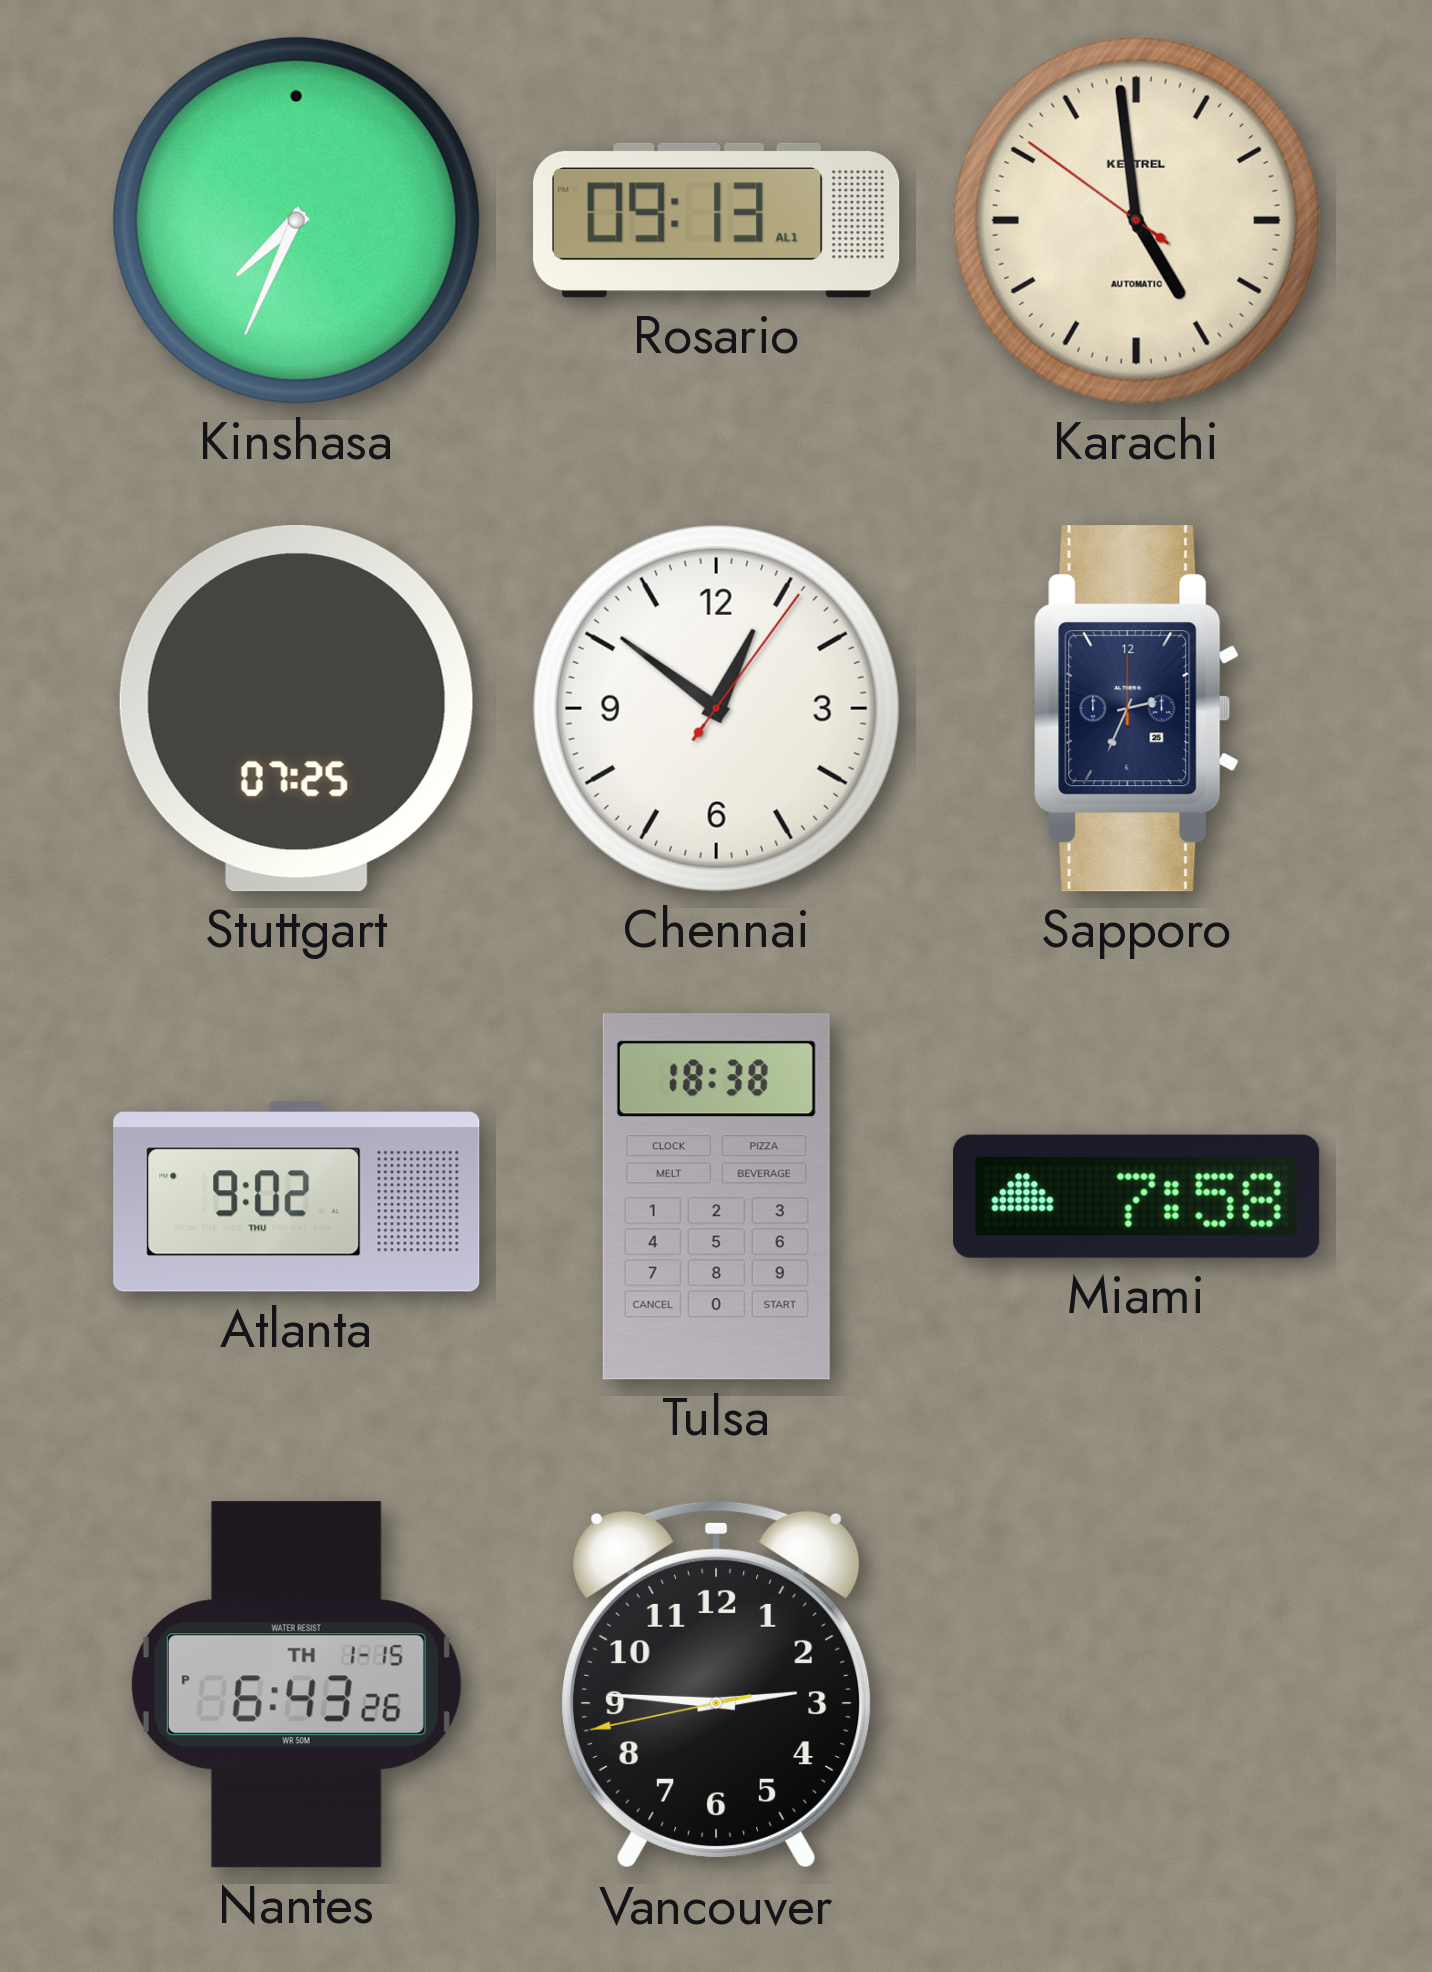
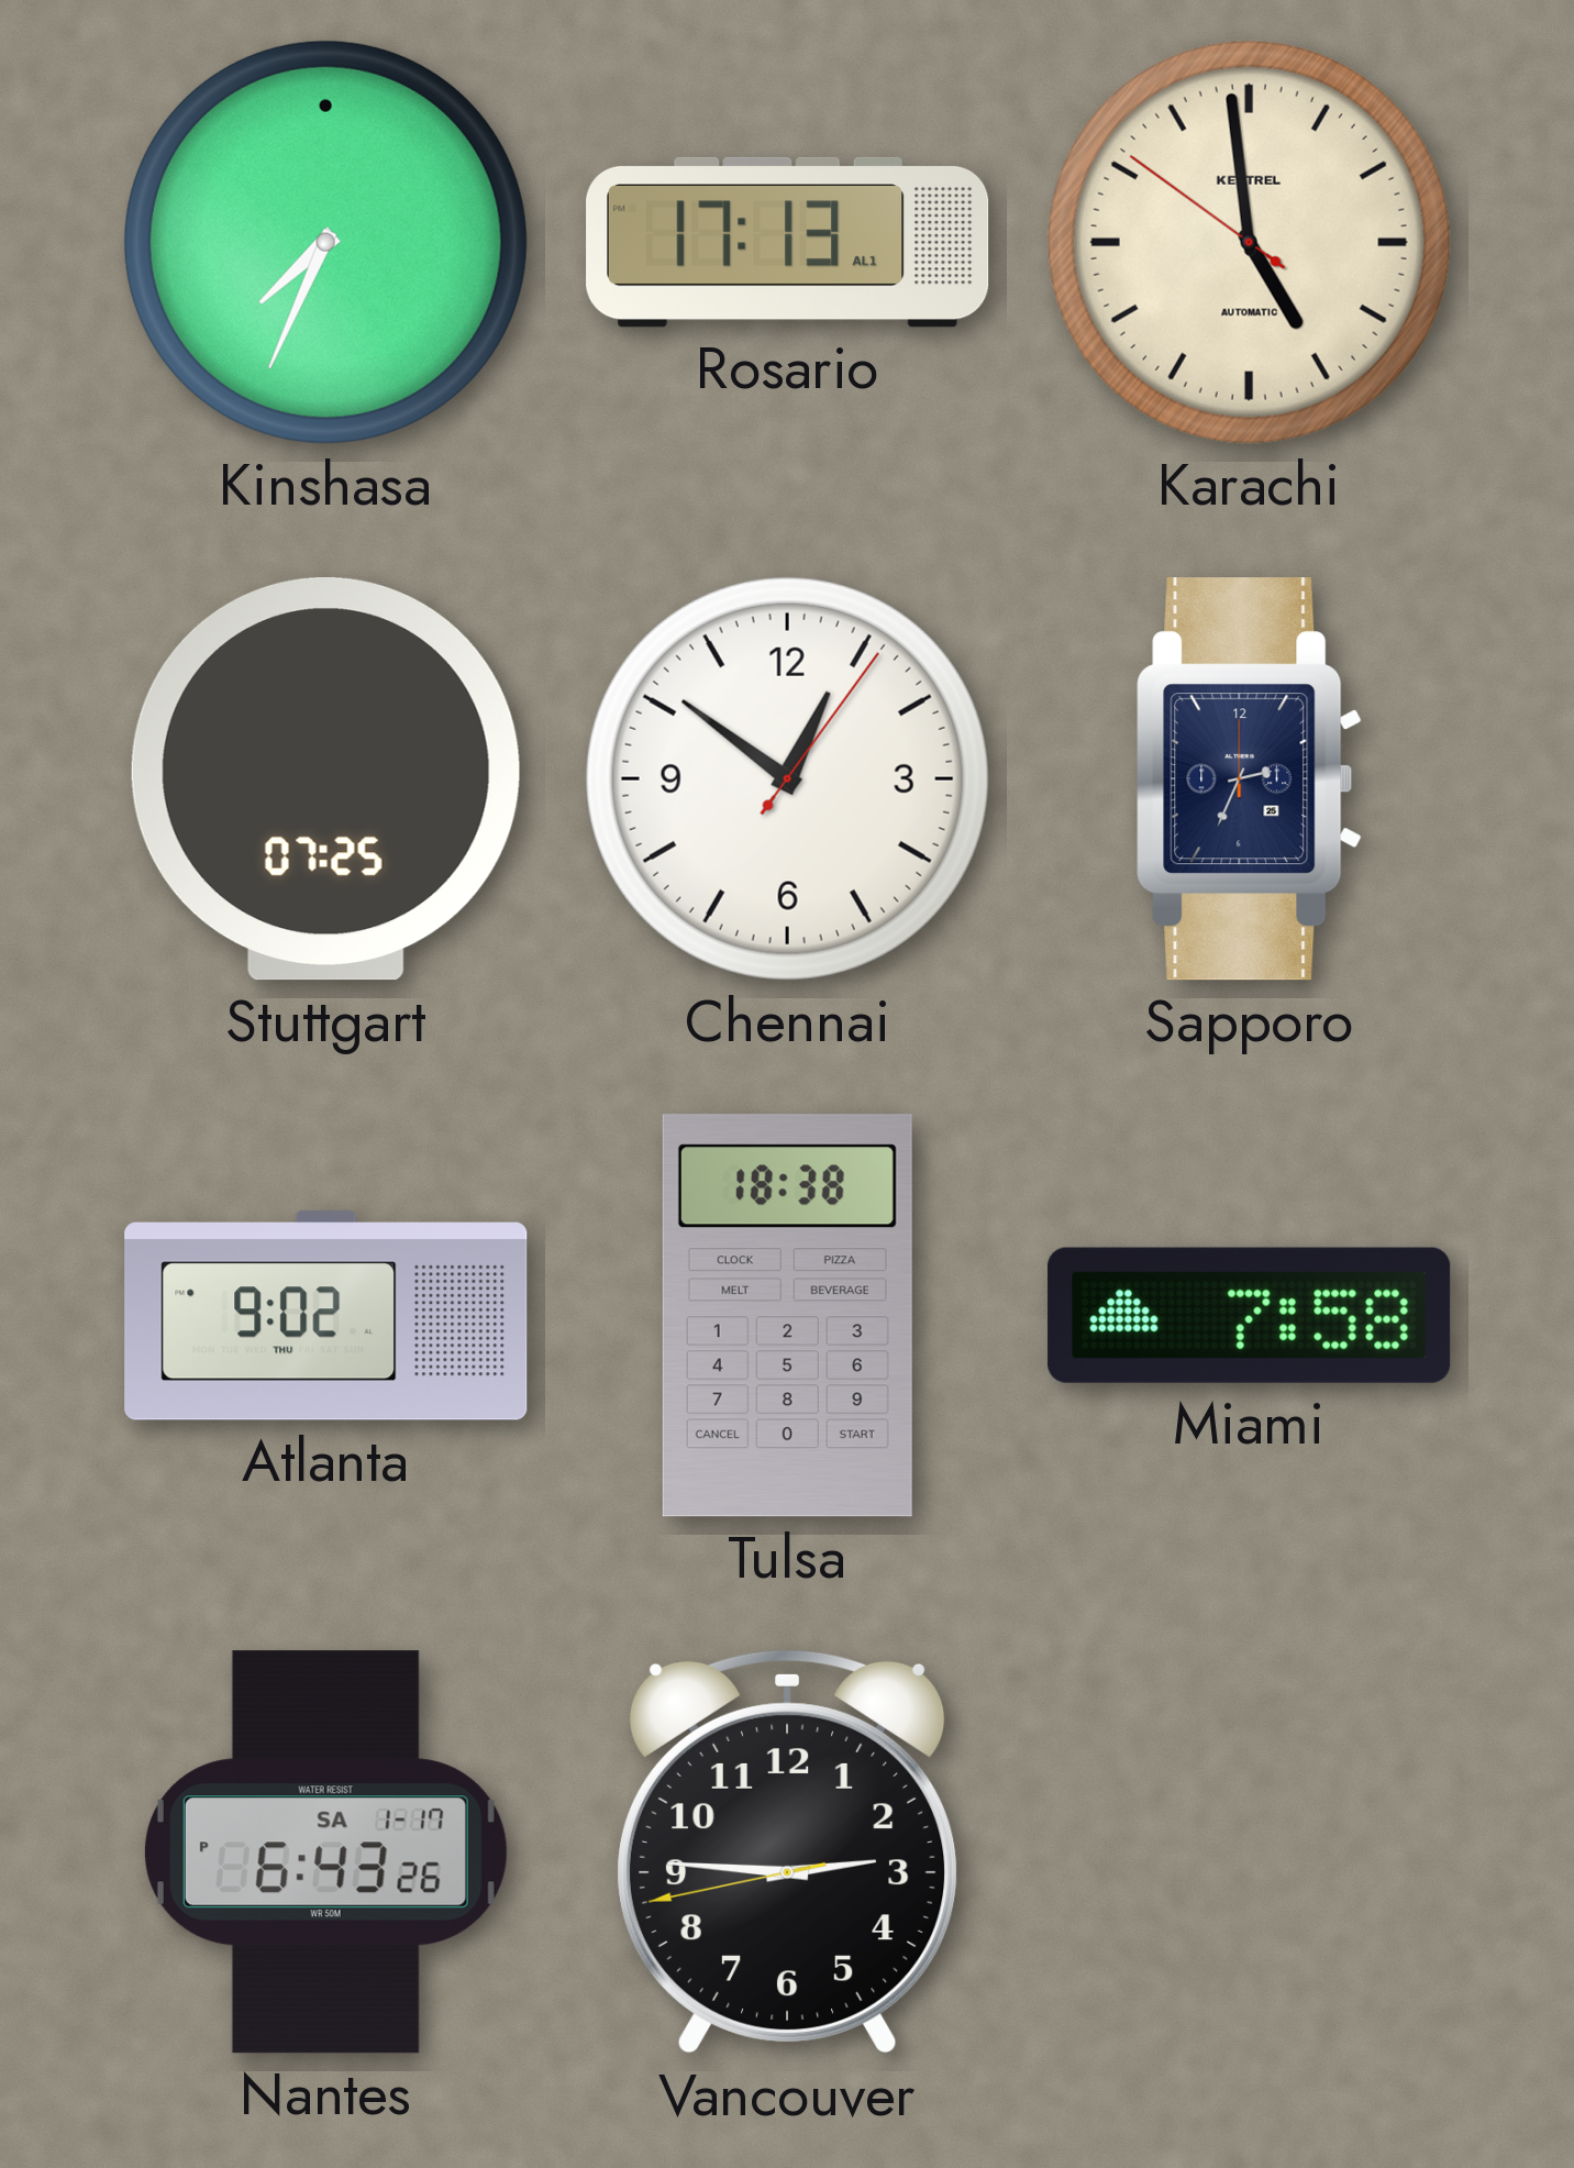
Rosario: 09:13 -> 17:13
Nantes date: TH 1-15 -> SA 1-17
